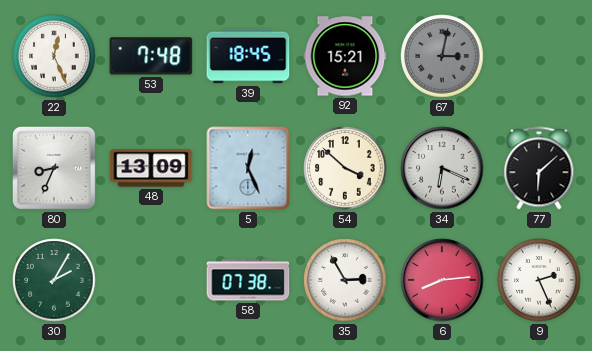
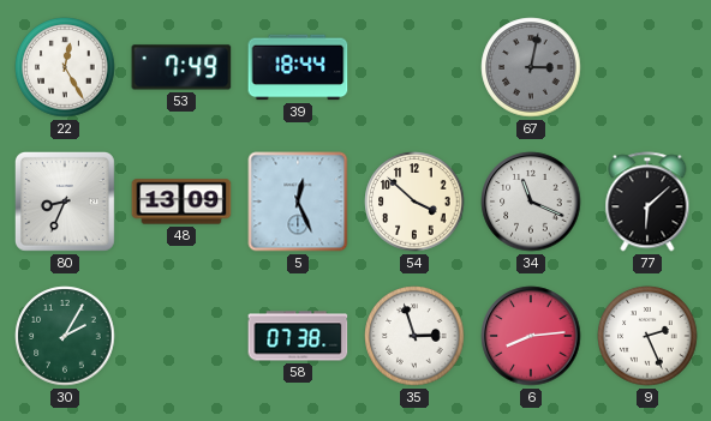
22: 12:26 -> 12:25
53: 7:48 -> 7:49
39: 18:45 -> 18:44
92: 15:21 -> none
34: 6:19 -> 11:19
35: 2:55 -> 2:57
